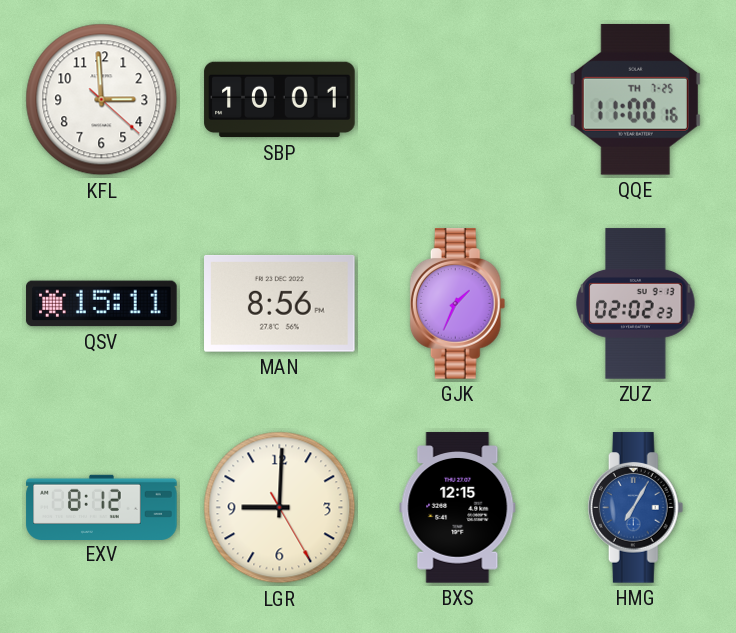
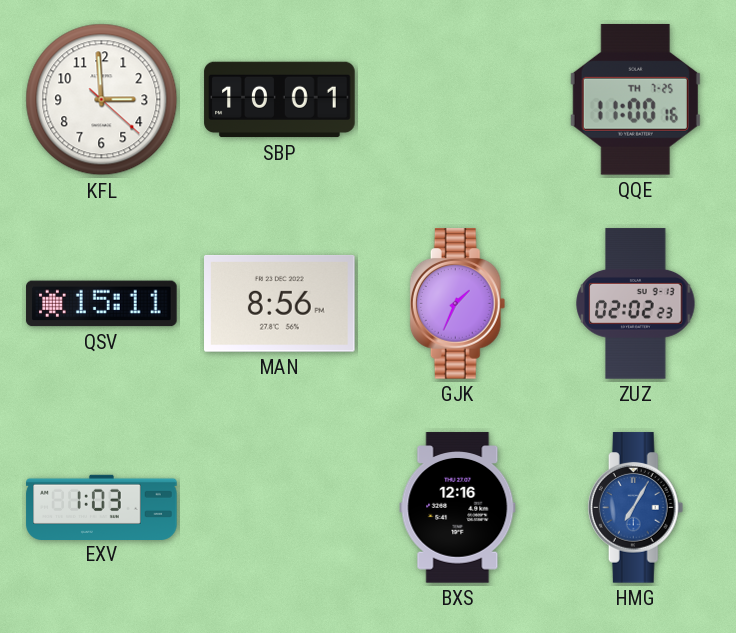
EXV: 8:12 -> 1:03
LGR: 9:00 -> none
BXS: 12:15 -> 12:16
